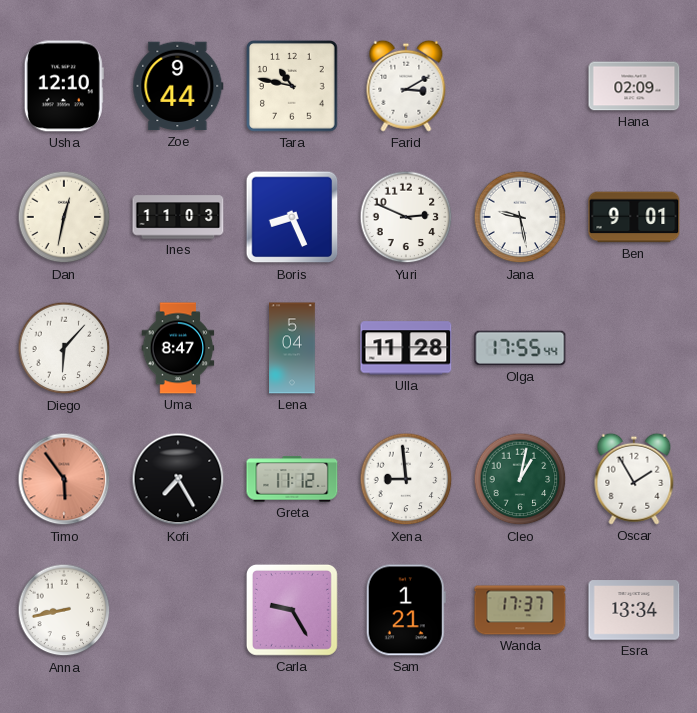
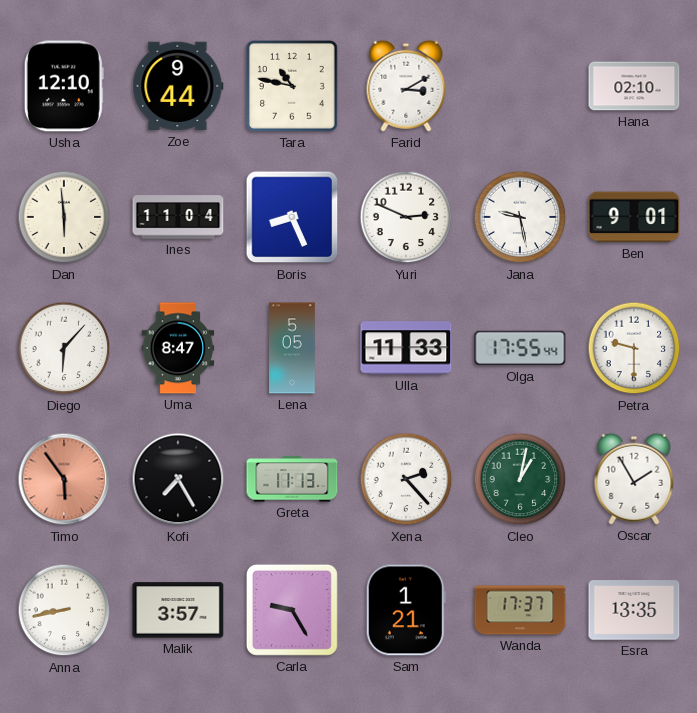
Hana: 02:09 -> 02:10
Dan: 12:32 -> 5:59
Ines: 11:03 -> 11:04
Lena: 5:04 -> 5:05
Ulla: 11:28 -> 11:33
Petra: none -> 9:30
Greta: 11:12 -> 11:13
Xena: 8:59 -> 2:23
Malik: none -> 3:57
Esra: 13:34 -> 13:35
